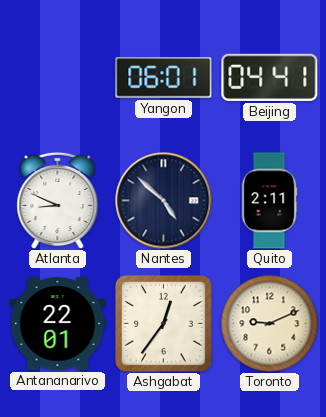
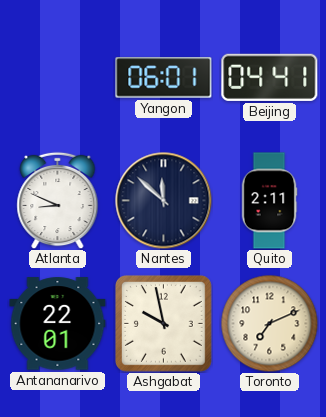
Nantes: 4:52 -> 11:52
Ashgabat: 12:36 -> 9:58
Toronto: 9:11 -> 7:11
